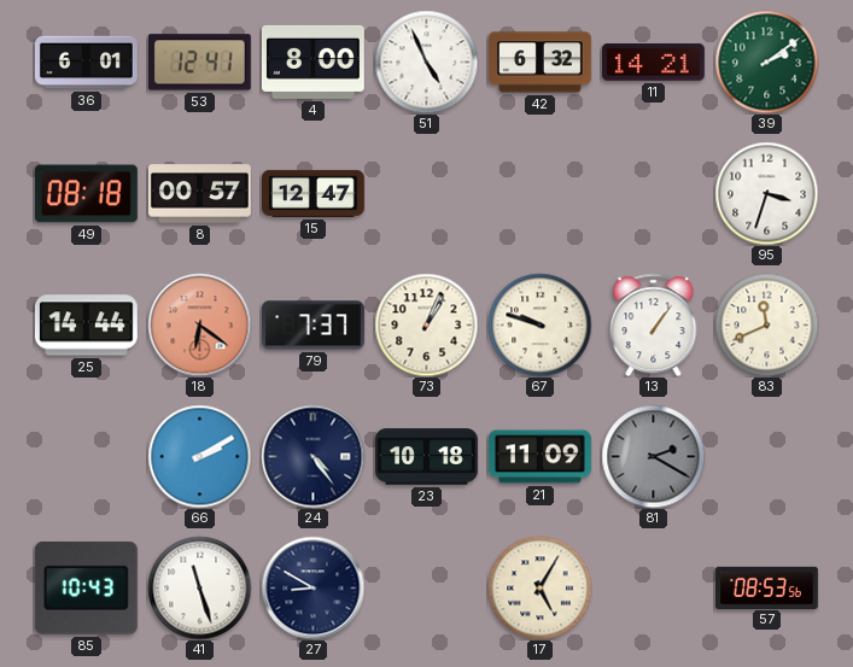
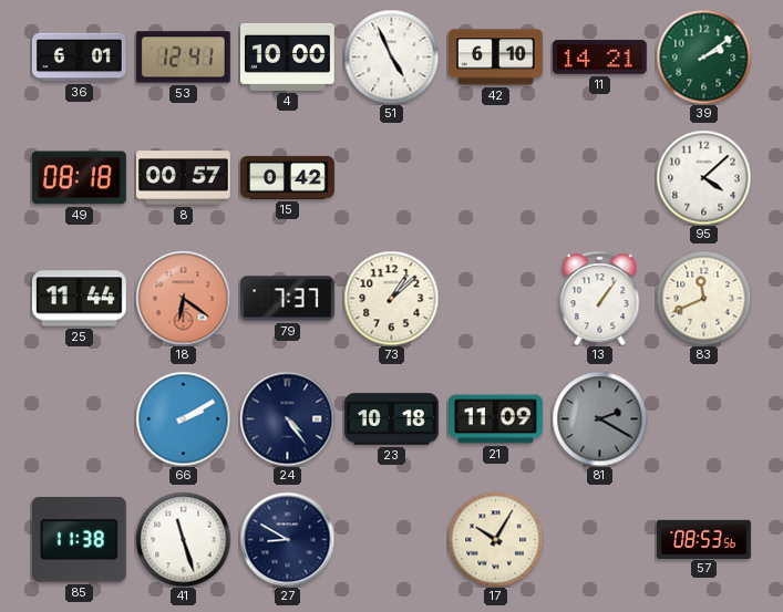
4: 8:00 -> 10:00
42: 6:32 -> 6:10
15: 12:47 -> 0:42
95: 3:33 -> 4:08
25: 14:44 -> 11:44
73: 1:04 -> 1:08
67: 9:48 -> none
85: 10:43 -> 11:38
17: 5:05 -> 10:05
